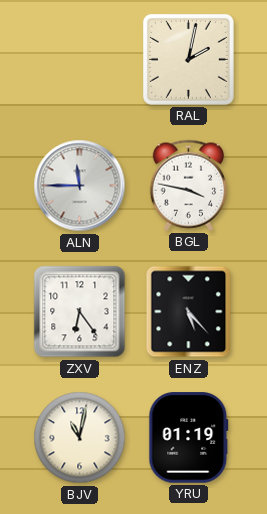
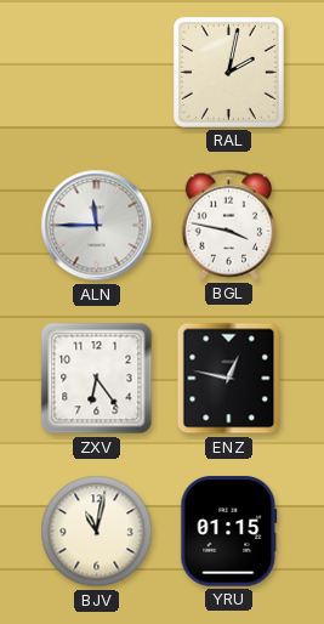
ENZ: 5:23 -> 12:47
YRU: 01:19 -> 01:15
